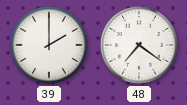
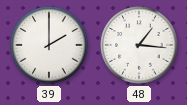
48: 7:21 -> 1:16
